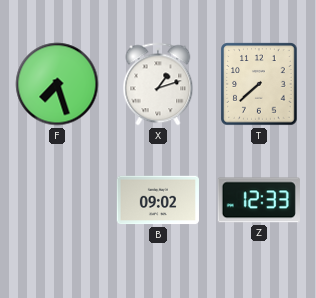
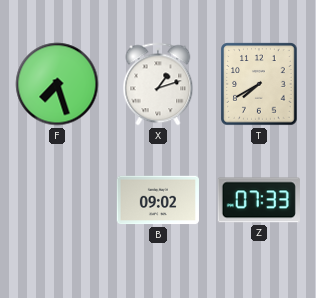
T: 7:38 -> 7:40
Z: 12:33 -> 07:33
